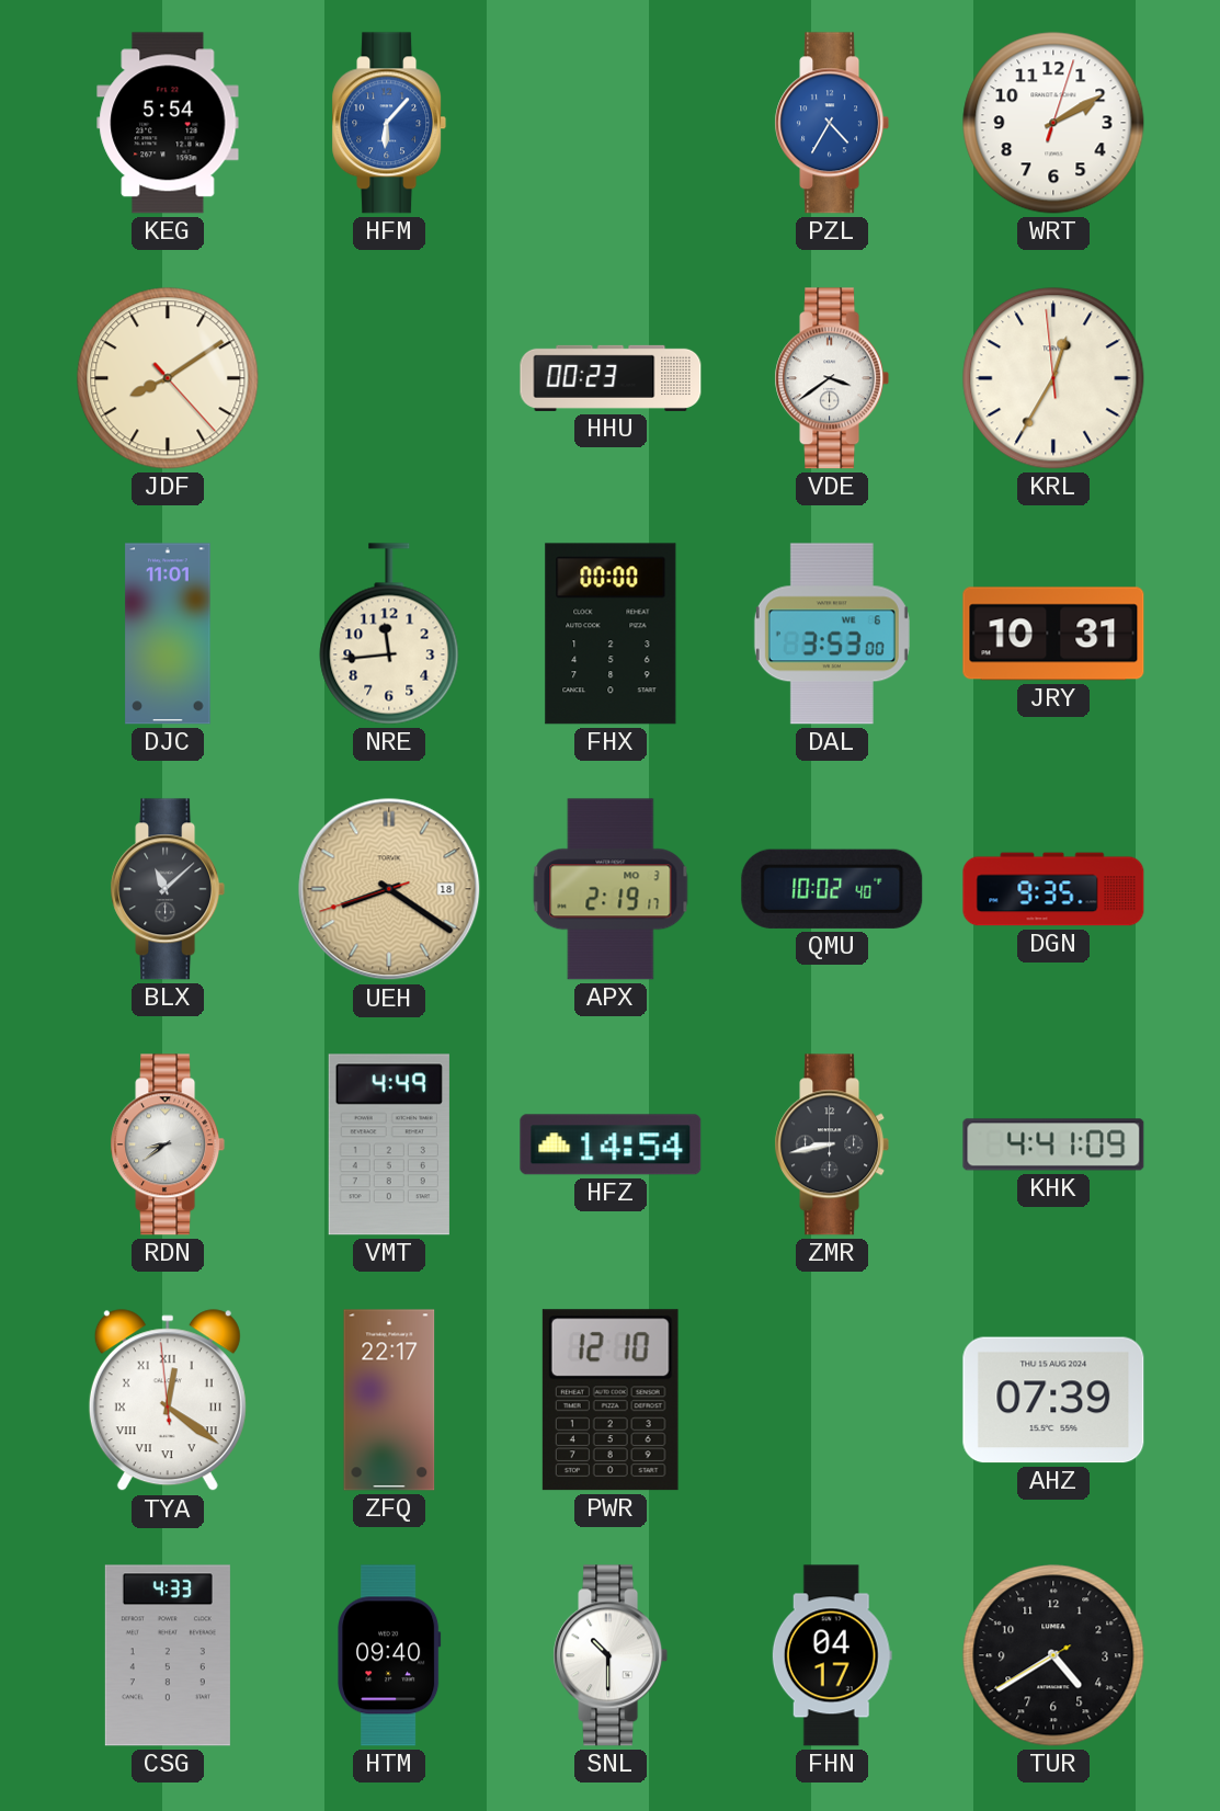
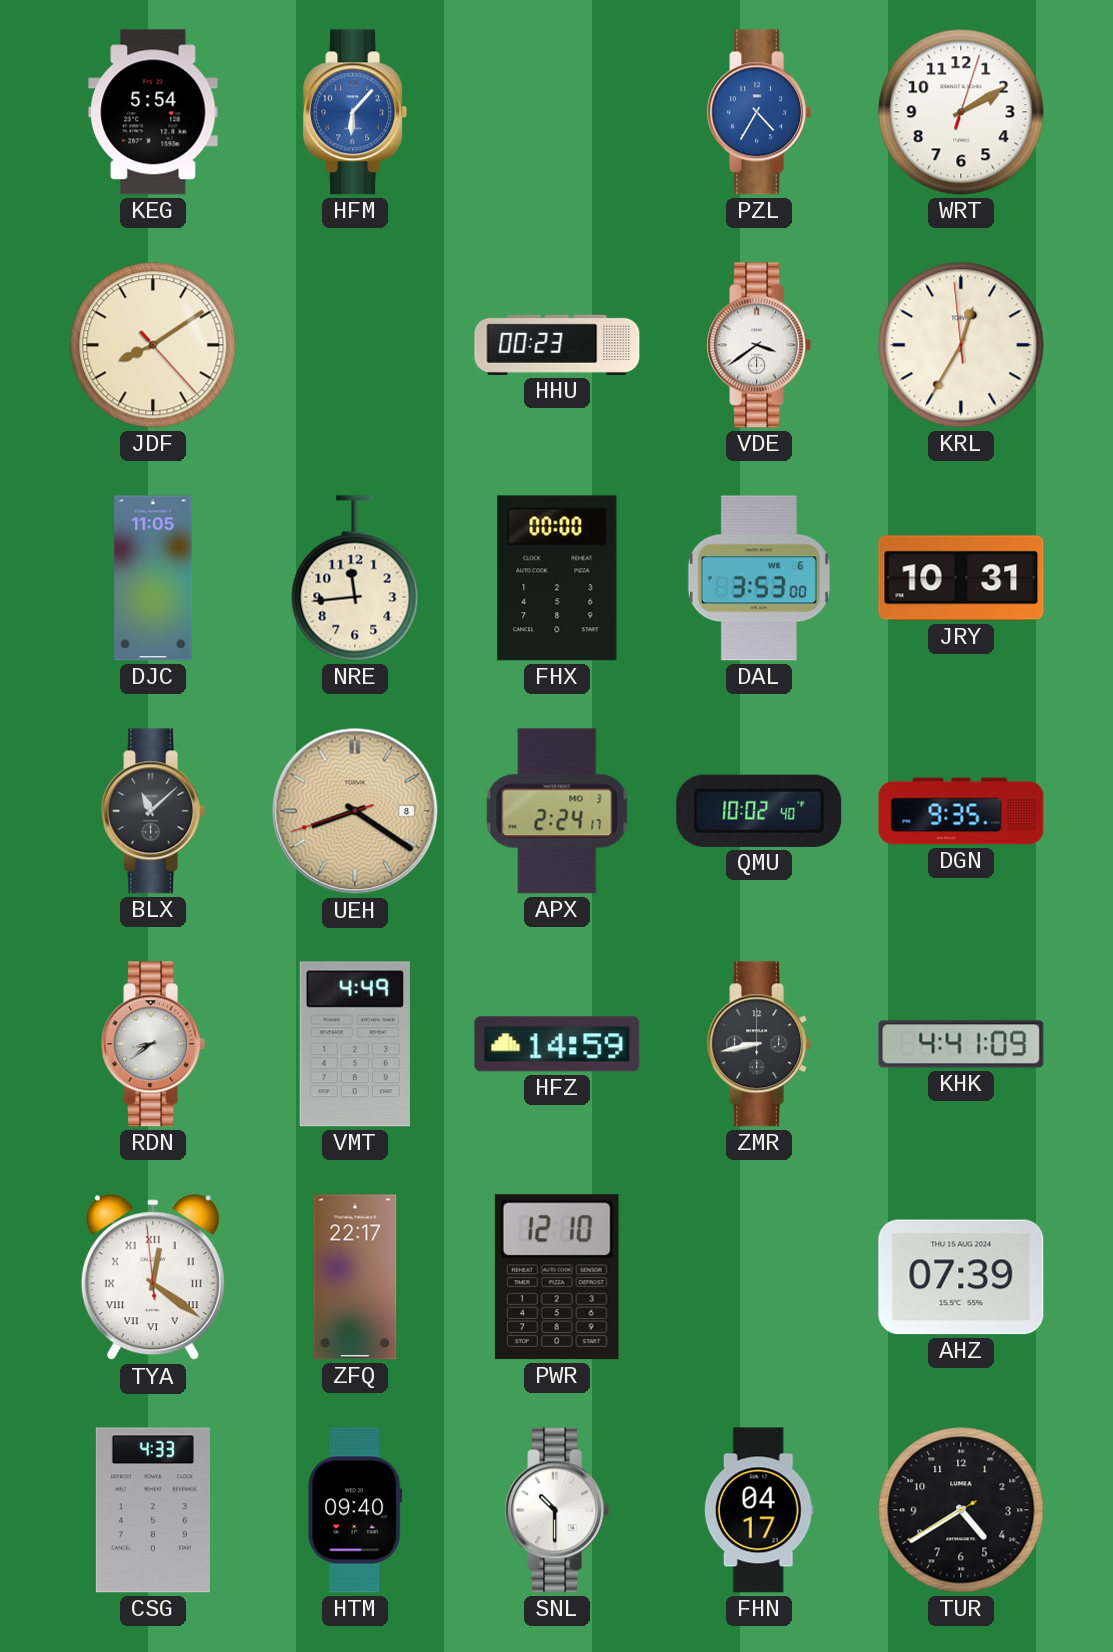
DJC: 11:01 -> 11:05
UEH date: 18 -> 8
APX: 2:19 -> 2:24
HFZ: 14:54 -> 14:59
